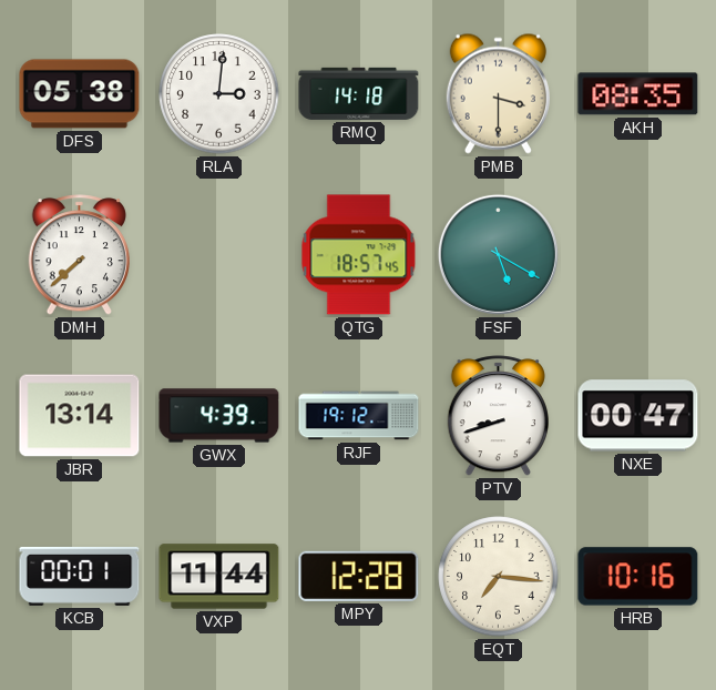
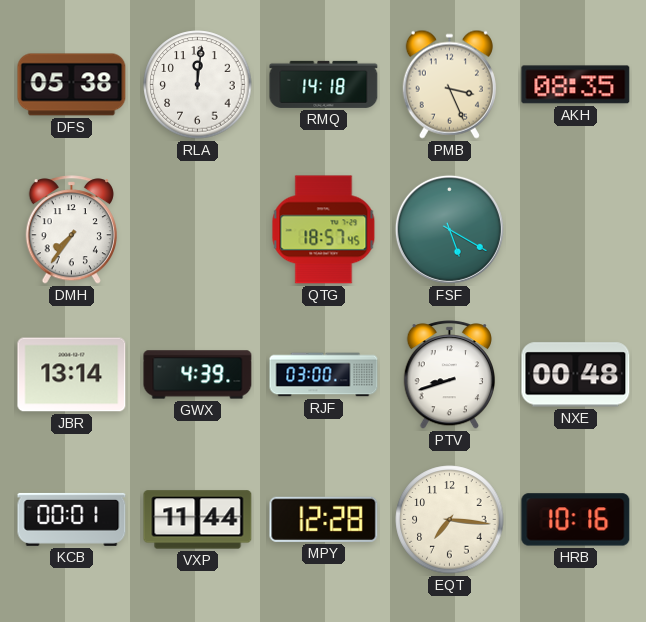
RLA: 3:01 -> 12:01
PMB: 3:30 -> 3:26
DMH: 7:38 -> 7:36
RJF: 19:12 -> 03:00
NXE: 00:47 -> 00:48
